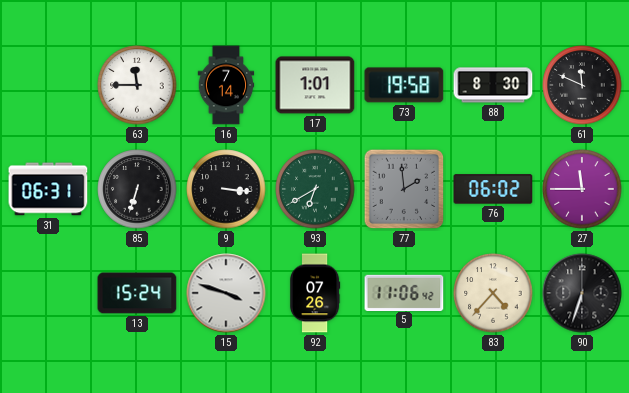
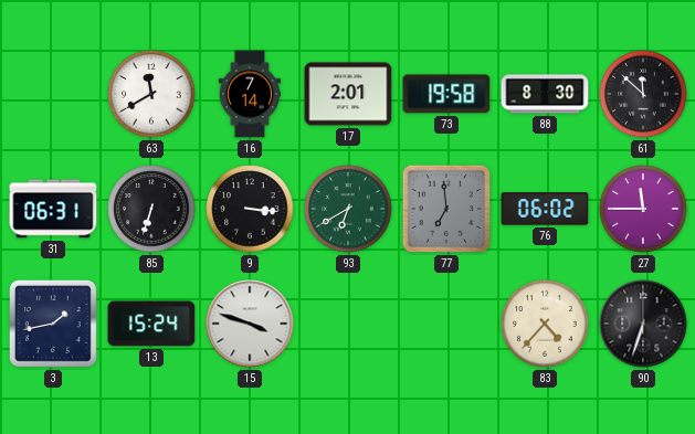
63: 11:45 -> 11:40
17: 1:01 -> 2:01
61: 11:49 -> 11:52
77: 1:59 -> 6:59
3: none -> 1:43
92: 07:26 -> none
5: 11:06 -> none
